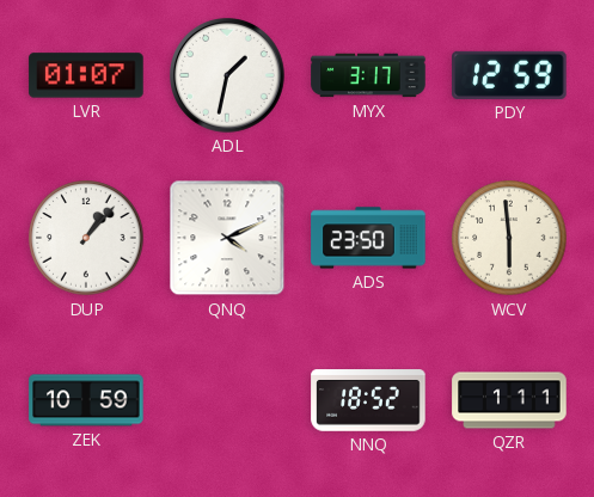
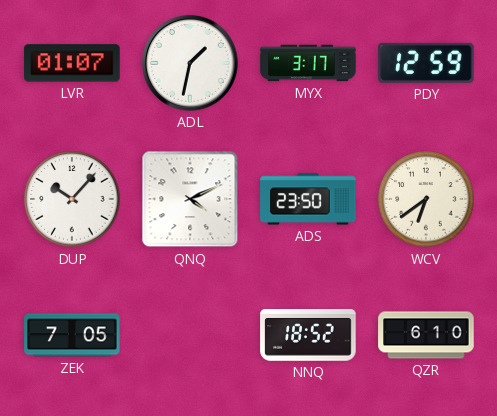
DUP: 1:07 -> 10:07
WCV: 5:59 -> 6:39
ZEK: 10:59 -> 7:05
QZR: 1:11 -> 6:10
